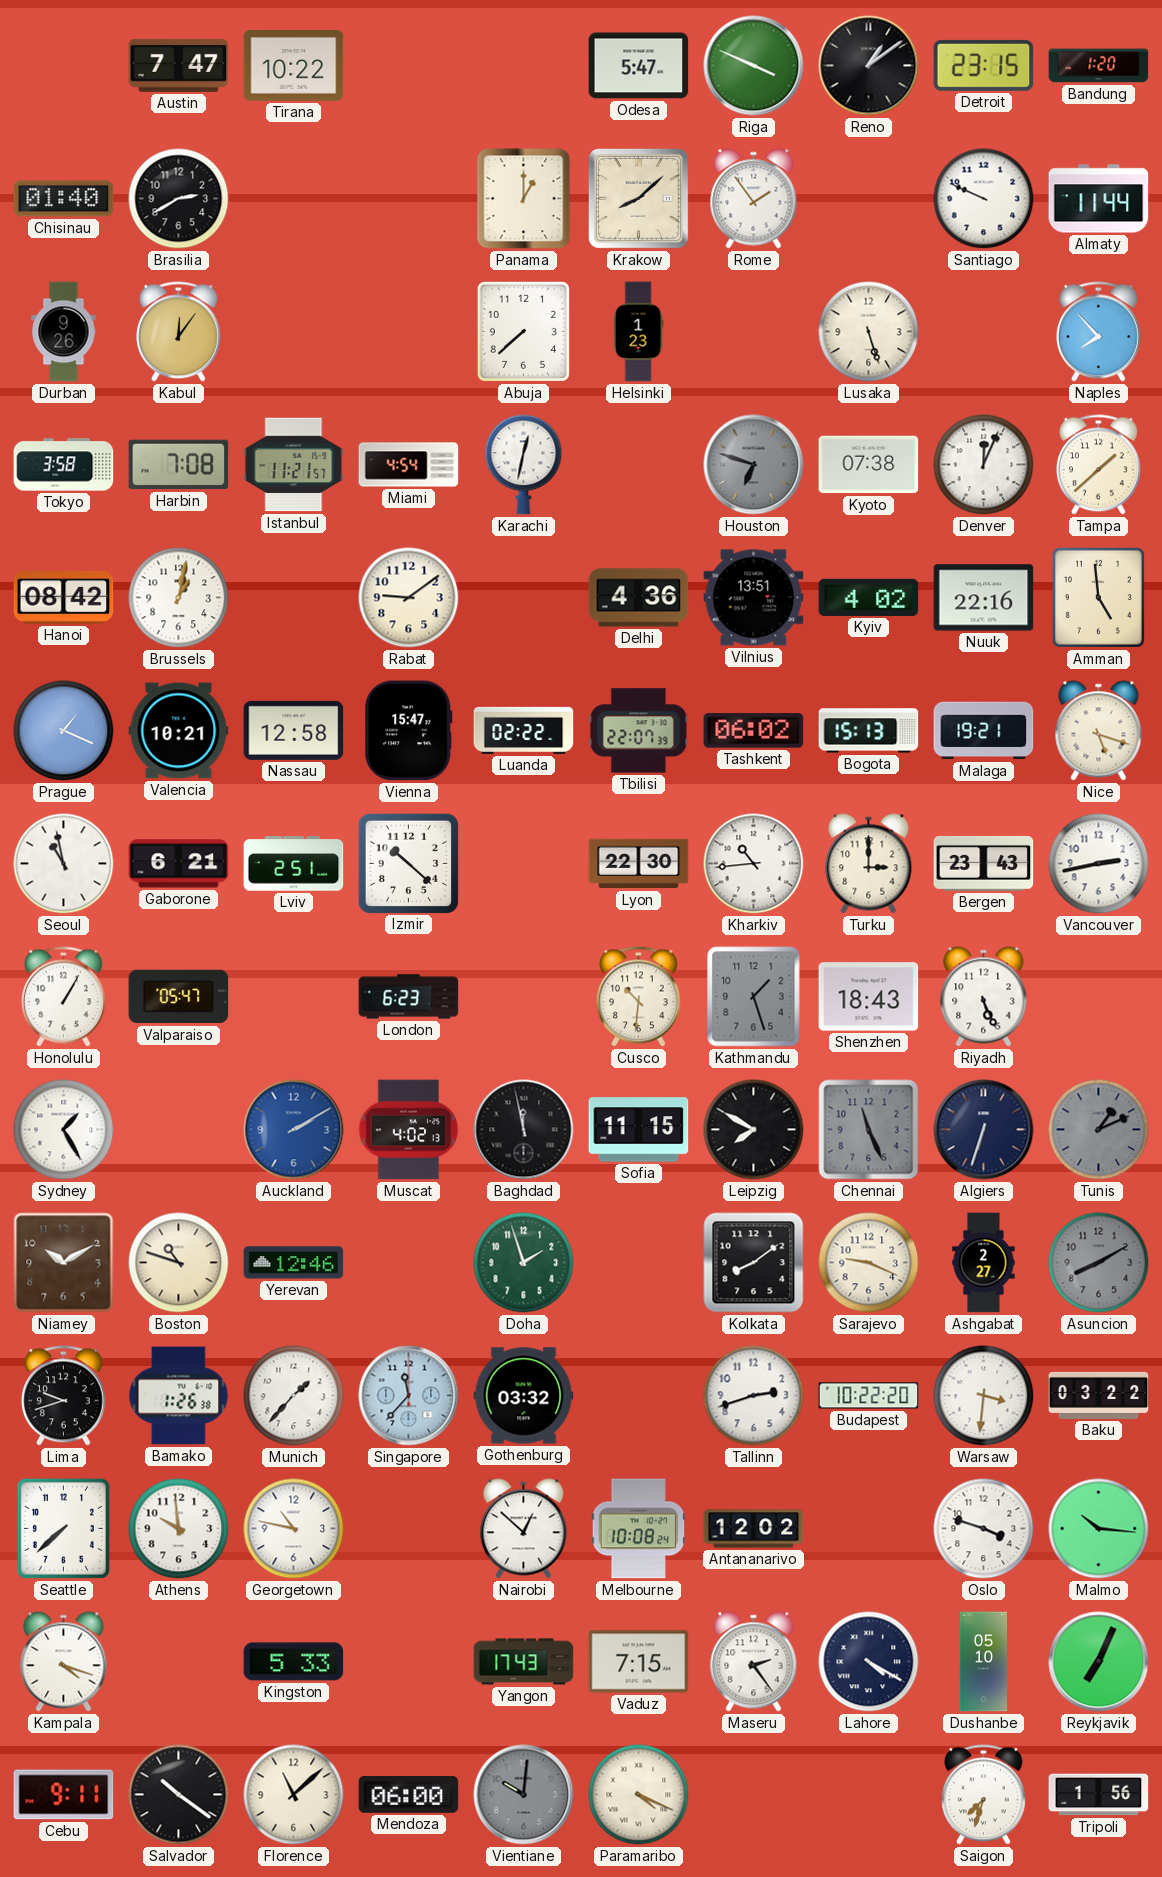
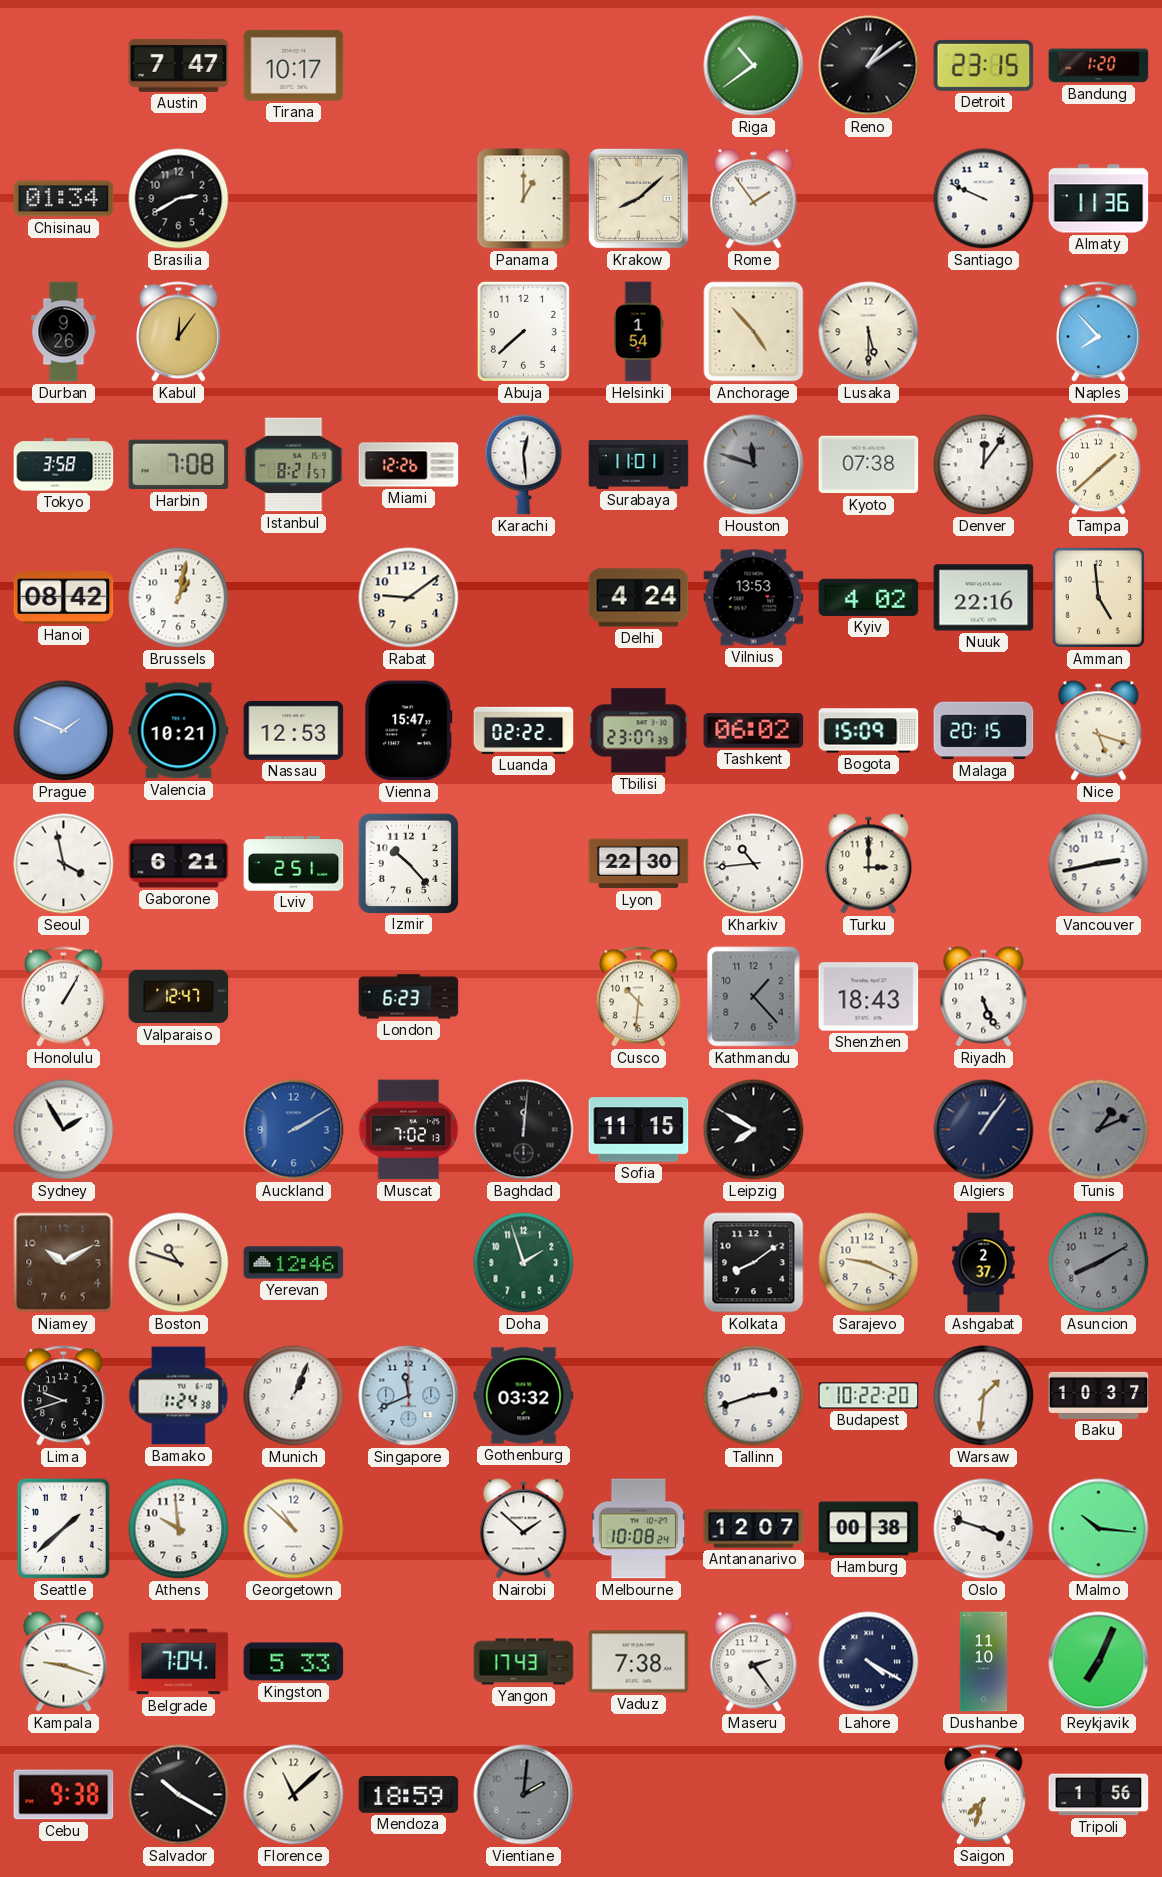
Tirana: 10:22 -> 10:17
Odesa: 5:47 -> none
Riga: 3:49 -> 10:39
Chisinau: 01:40 -> 01:34
Almaty: 11:44 -> 11:36
Helsinki: 1:23 -> 1:54
Anchorage: none -> 4:53
Lusaka: 5:27 -> 5:30
Istanbul: 11:21 -> 8:21
Miami: 4:54 -> 12:26
Karachi: 12:32 -> 12:29
Surabaya: none -> 11:01
Houston: 6:48 -> 11:48
Denver: 12:04 -> 12:06
Delhi: 4:36 -> 4:24
Vilnius: 13:51 -> 13:53
Prague: 1:19 -> 1:49
Nassau: 12:58 -> 12:53
Tbilisi: 22:07 -> 23:07
Bogota: 15:13 -> 15:09
Malaga: 19:21 -> 20:15
Seoul: 10:58 -> 3:58
Izmir: 10:22 -> 10:23
Bergen: 23:43 -> none
Valparaiso: 05:47 -> 12:47
Kathmandu: 1:27 -> 1:23
Sydney: 1:25 -> 1:55
Muscat: 4:02 -> 7:02
Baghdad: 11:58 -> 12:01
Chennai: 11:26 -> none
Algiers: 6:33 -> 1:06
Ashgabat: 2:27 -> 2:37
Bamako: 1:26 -> 1:24
Munich: 1:37 -> 1:04
Singapore: 11:37 -> 11:41
Warsaw: 3:31 -> 1:31
Baku: 03:22 -> 10:37
Seattle: 7:38 -> 1:38
Georgetown: 10:47 -> 10:52
Nairobi: 12:52 -> 1:52
Antananarivo: 12:02 -> 12:07
Hamburg: none -> 00:38
Kampala: 4:18 -> 9:18
Belgrade: none -> 7:04
Vaduz: 7:15 -> 7:38
Dushanbe: 05:10 -> 11:10
Cebu: 9:11 -> 9:38
Salvador: 10:21 -> 10:20
Mendoza: 06:00 -> 18:59
Vientiane: 10:01 -> 2:01
Paramaribo: 4:19 -> none
